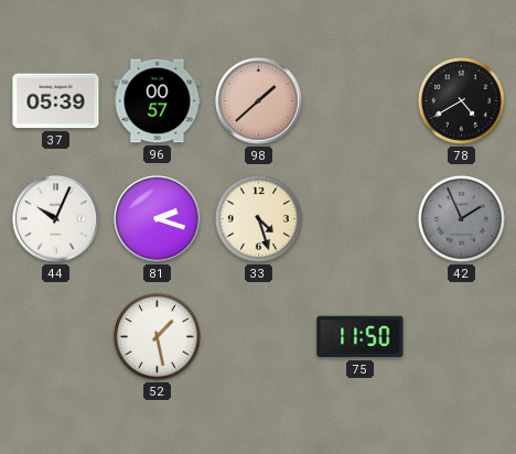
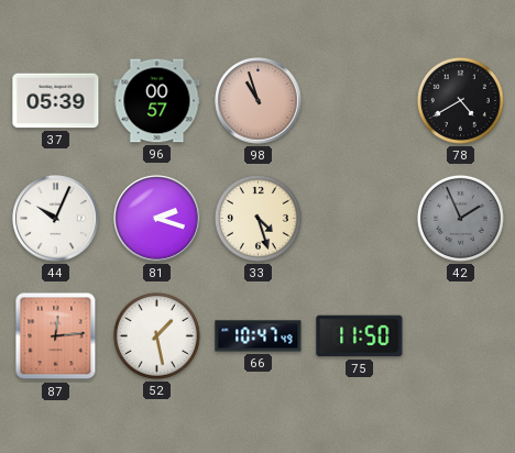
98: 1:38 -> 10:57
87: none -> 12:14
66: none -> 10:47
